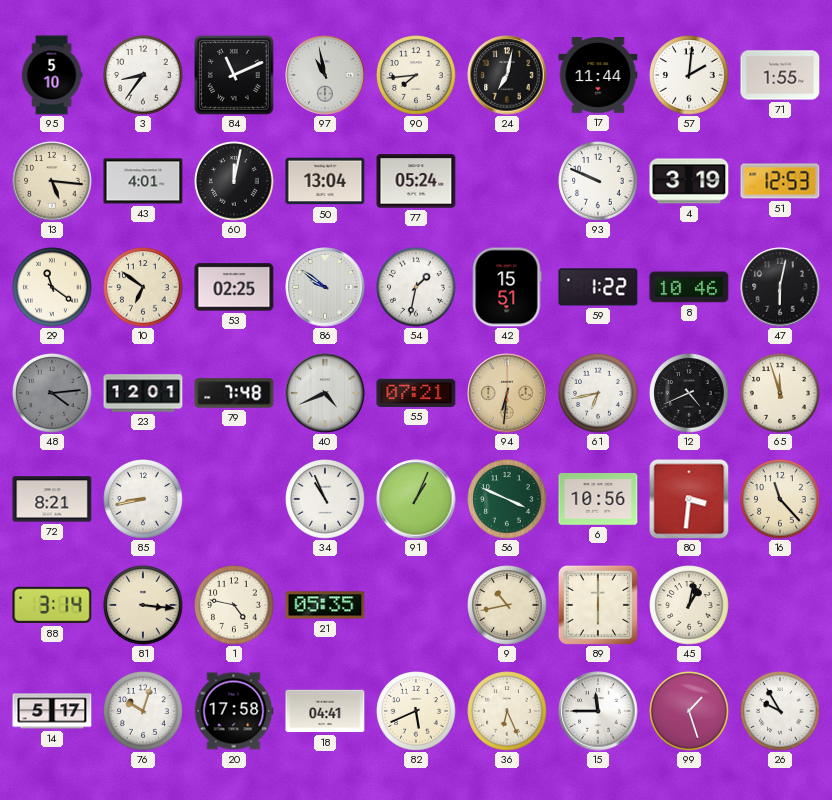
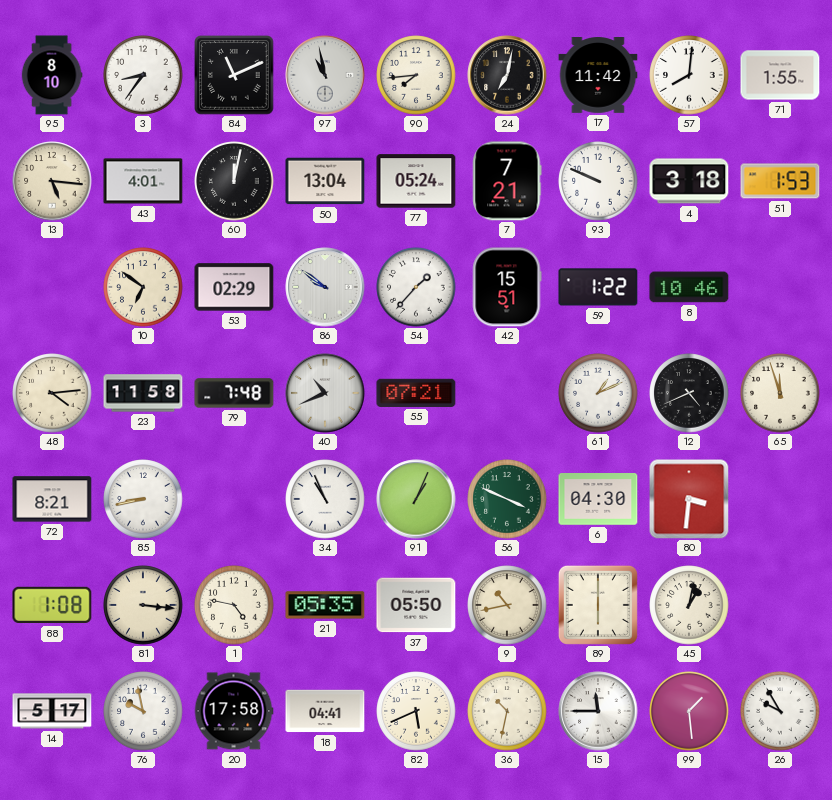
95: 5:10 -> 8:10
17: 11:44 -> 11:42
57: 2:01 -> 8:01
7: none -> 7:21
4: 3:19 -> 3:18
51: 12:53 -> 1:53
29: 11:21 -> none
53: 02:25 -> 02:29
54: 1:32 -> 1:37
47: 6:02 -> none
48 dial: grey -> cream
23: 12:01 -> 11:58
40: 4:41 -> 10:41
94: 6:31 -> none
61: 6:43 -> 1:11
6: 10:56 -> 04:30
16: 11:23 -> none
88: 3:14 -> 1:08
37: none -> 05:50
76: 10:03 -> 9:58
36: 6:26 -> 10:32
99: 1:27 -> 1:29
